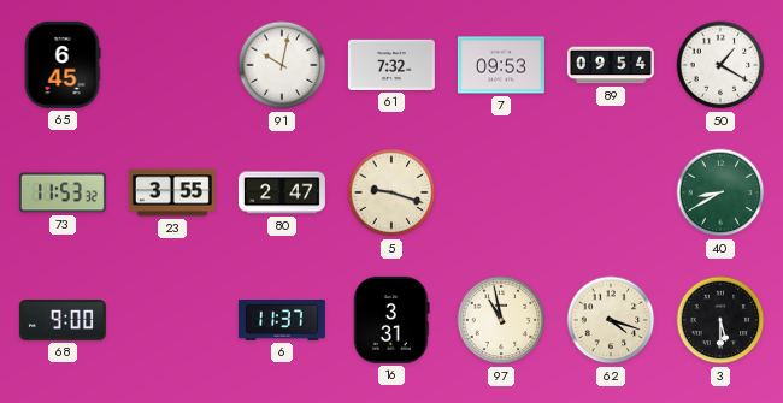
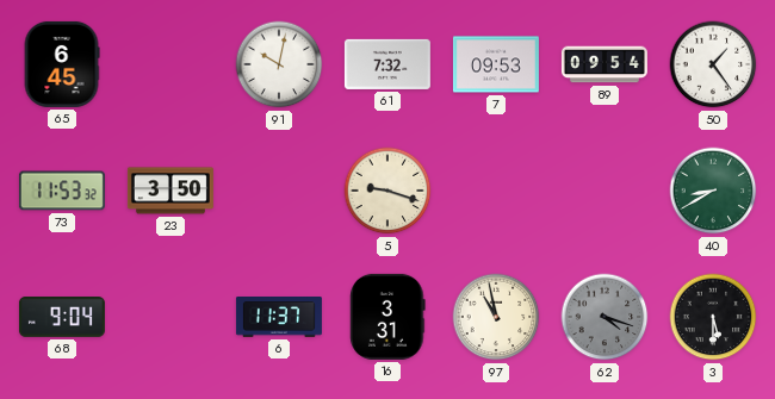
50: 1:20 -> 1:24
23: 3:55 -> 3:50
80: 2:47 -> none
68: 9:00 -> 9:04
62 dial: cream -> grey
